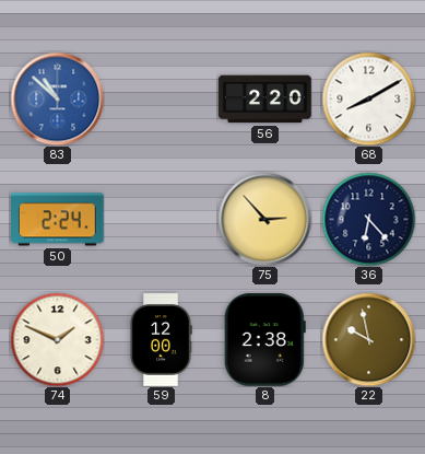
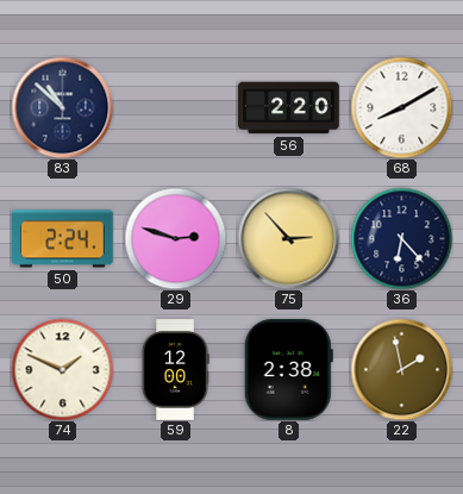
83 dial: blue -> navy
29: none -> 2:48
22: 9:58 -> 1:58
